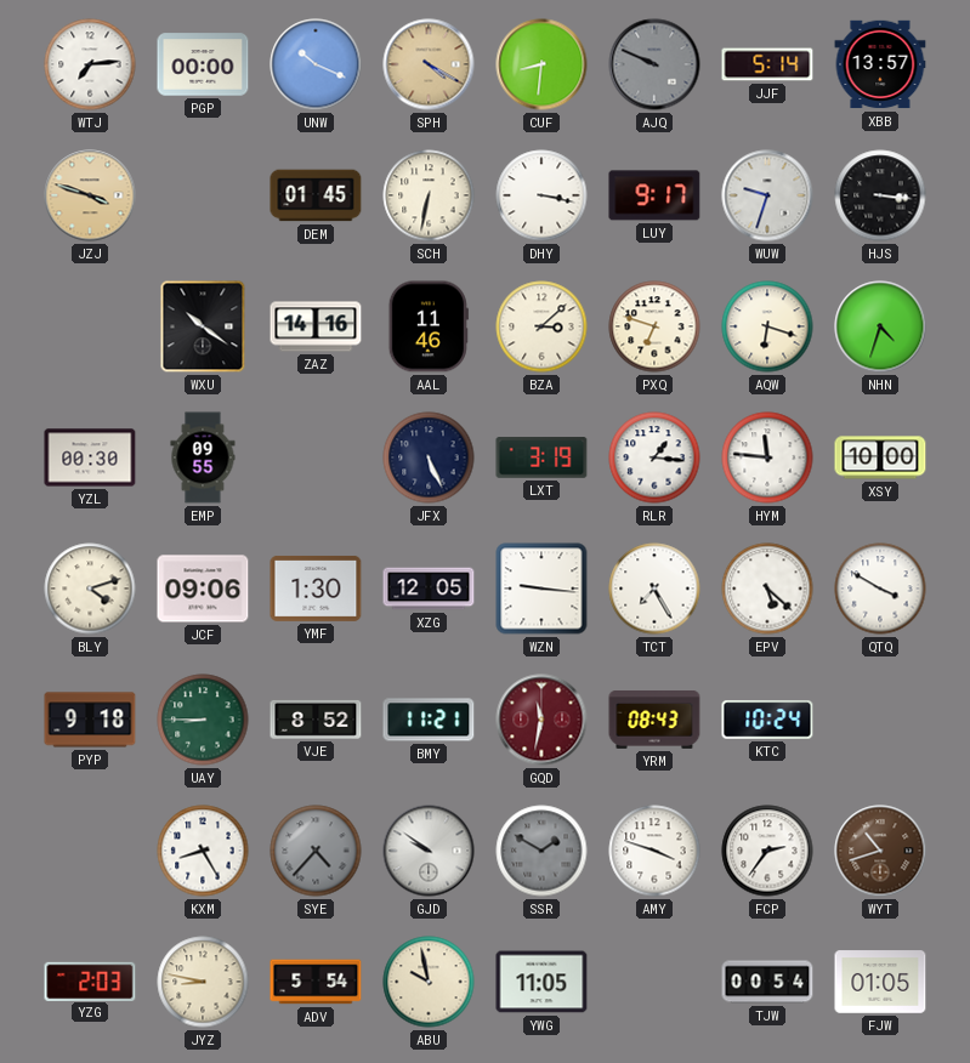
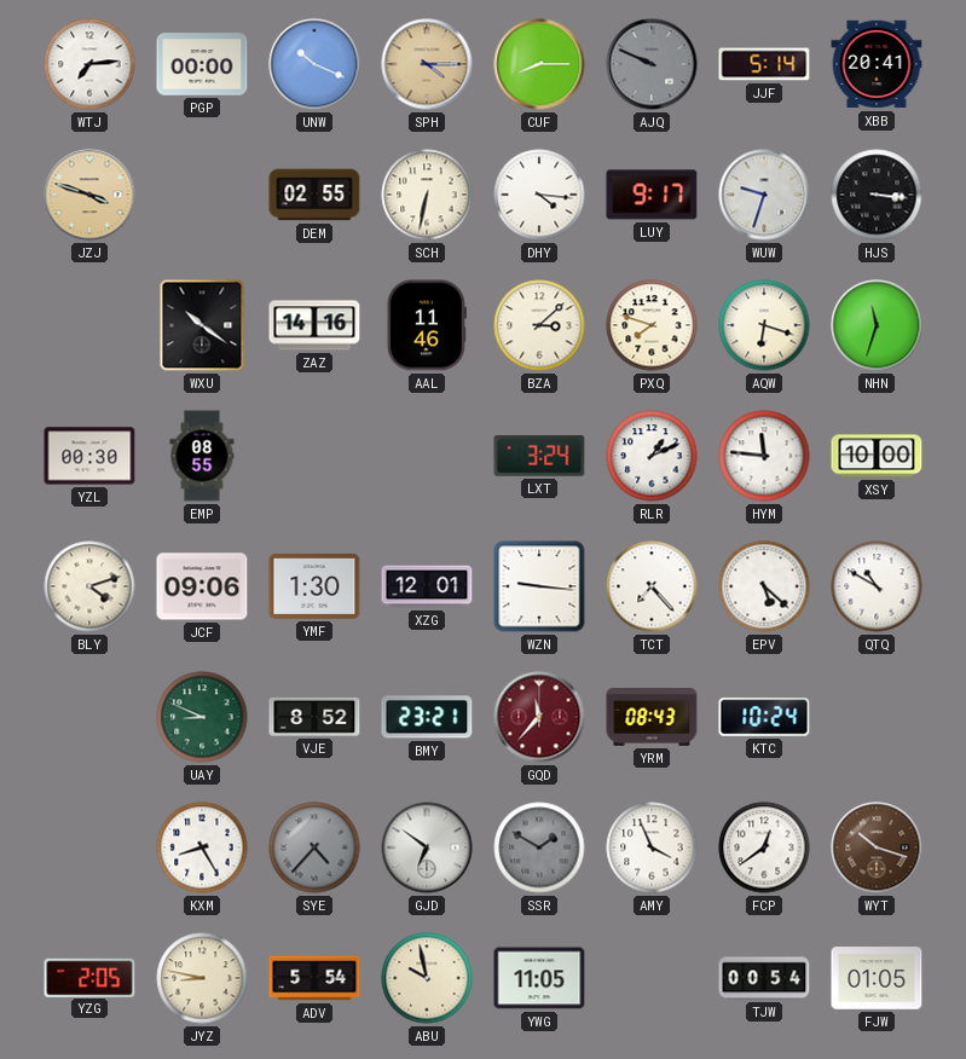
SPH: 4:20 -> 4:15
CUF: 8:31 -> 8:15
XBB: 13:57 -> 20:41
DEM: 01:45 -> 02:55
DHY: 3:17 -> 4:16
PXQ: 6:48 -> 7:48
NHN: 4:33 -> 11:33
EMP: 09:55 -> 08:55
JFX: 5:26 -> none
LXT: 3:19 -> 3:24
RLR: 1:16 -> 1:11
XZG: 12:05 -> 12:01
TCT: 7:25 -> 7:23
QTQ: 3:50 -> 10:50
PYP: 9:18 -> none
UAY: 8:45 -> 8:49
BMY: 11:21 -> 23:21
GQD: 11:32 -> 11:37
GJD: 9:51 -> 6:51
AMY: 3:48 -> 3:56
FCP: 2:36 -> 12:39
WYT: 10:42 -> 10:18
YZG: 2:03 -> 2:05
